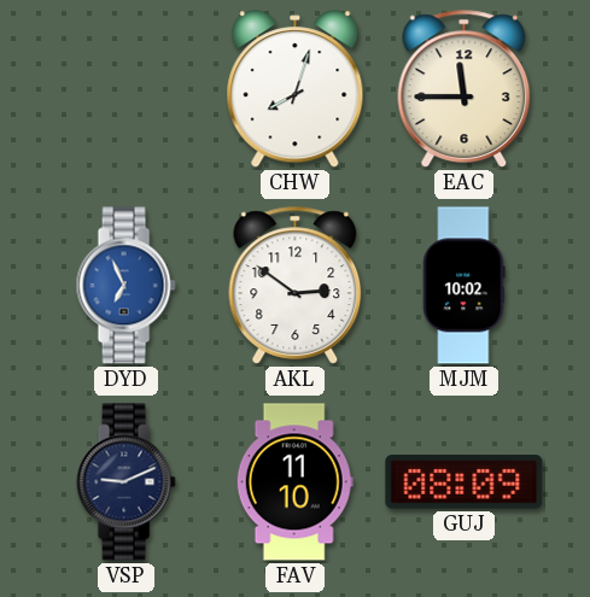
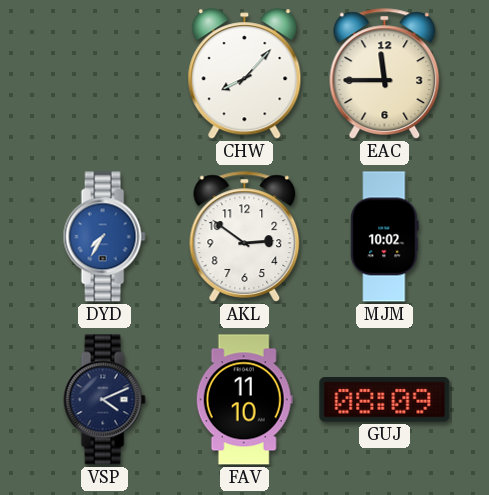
CHW: 8:03 -> 8:07
DYD: 6:56 -> 7:35
VSP: 9:11 -> 4:11
